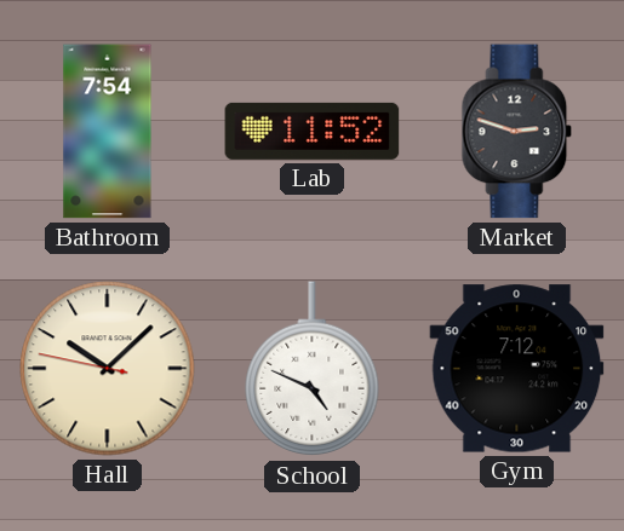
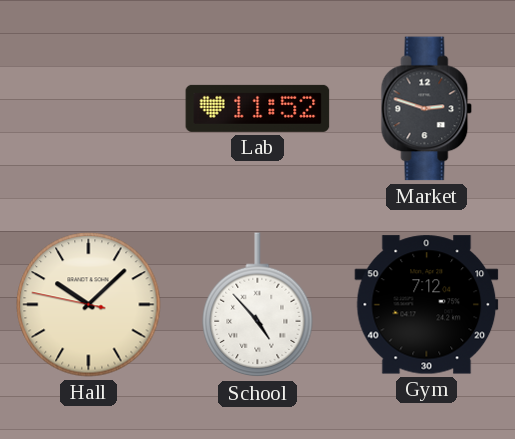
Bathroom: 7:54 -> none
School: 4:49 -> 4:53
